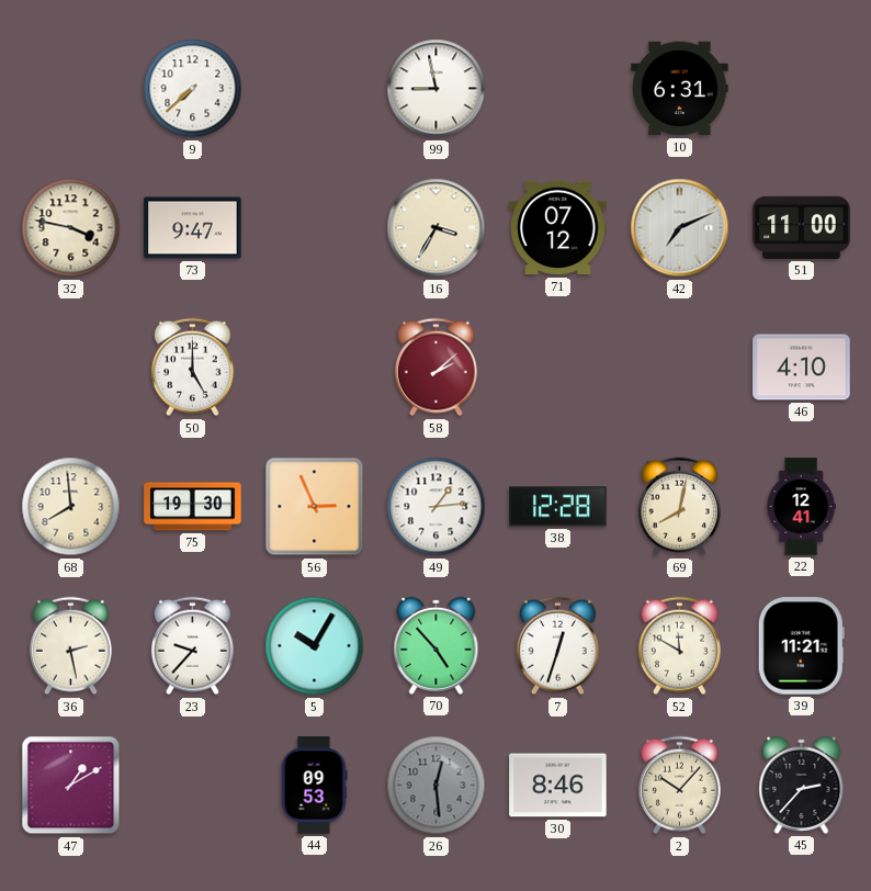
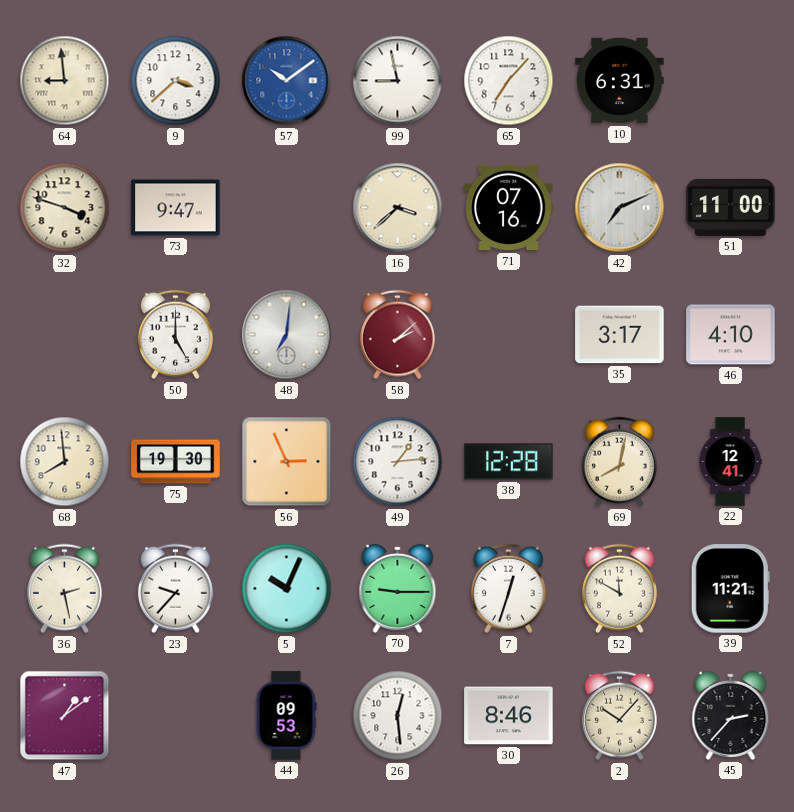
64: none -> 8:59
9: 7:38 -> 3:38
57: none -> 10:09
65: none -> 7:07
32: 3:47 -> 3:48
16: 3:35 -> 3:38
71: 07:12 -> 07:16
48: none -> 7:01
35: none -> 3:17
5: 10:05 -> 10:04
70: 4:53 -> 9:15
47: 1:10 -> 1:09
26 dial: grey -> white
